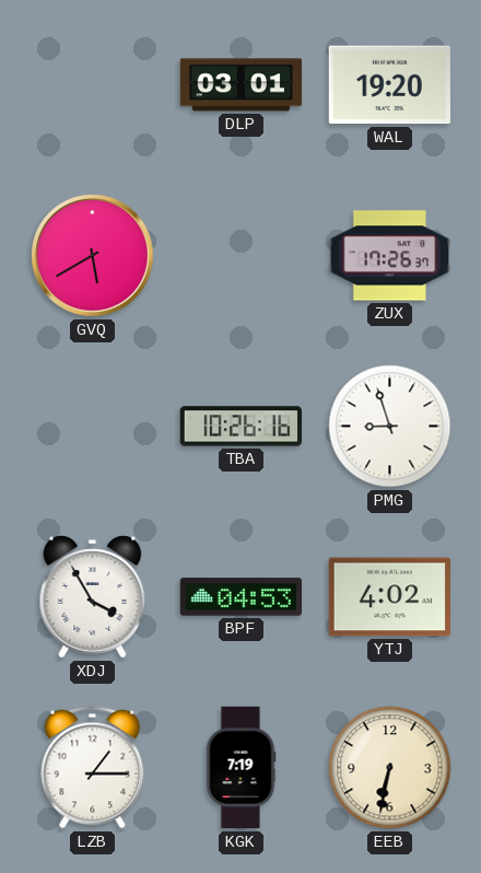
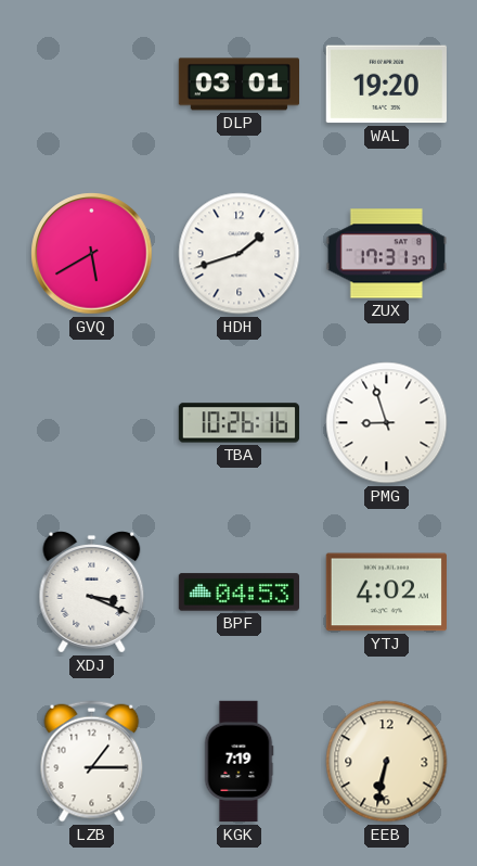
HDH: none -> 1:42
ZUX: 17:26 -> 17:31
XDJ: 3:55 -> 3:19
